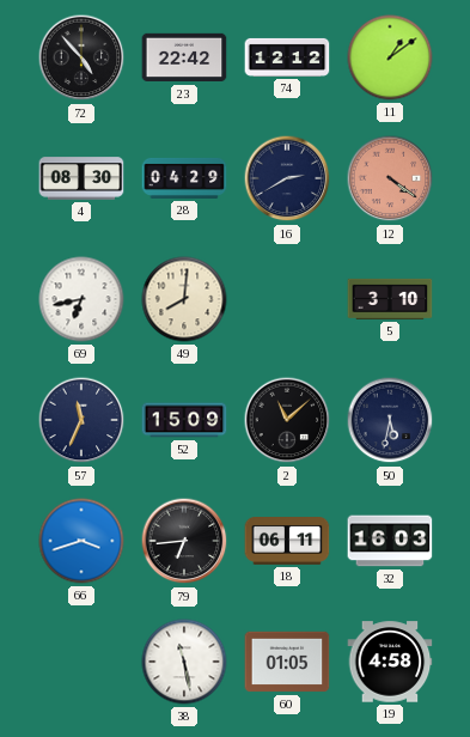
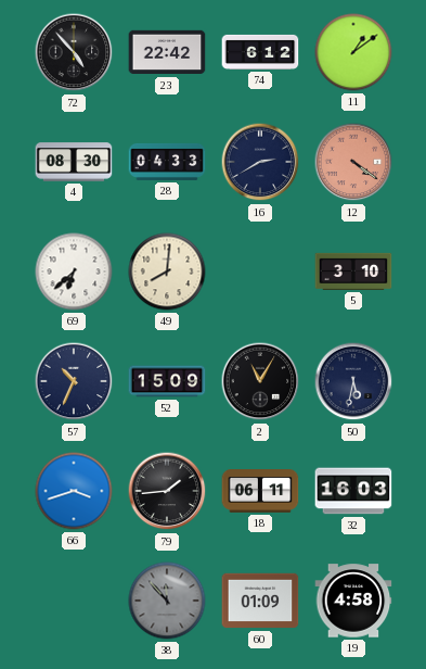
74: 12:12 -> 6:12
28: 04:29 -> 04:33
69: 6:43 -> 6:38
57: 11:34 -> 10:34
2: 11:08 -> 11:05
79: 6:44 -> 1:44
38: 11:28 -> 11:53
38 dial: white -> grey
60: 01:05 -> 01:09
